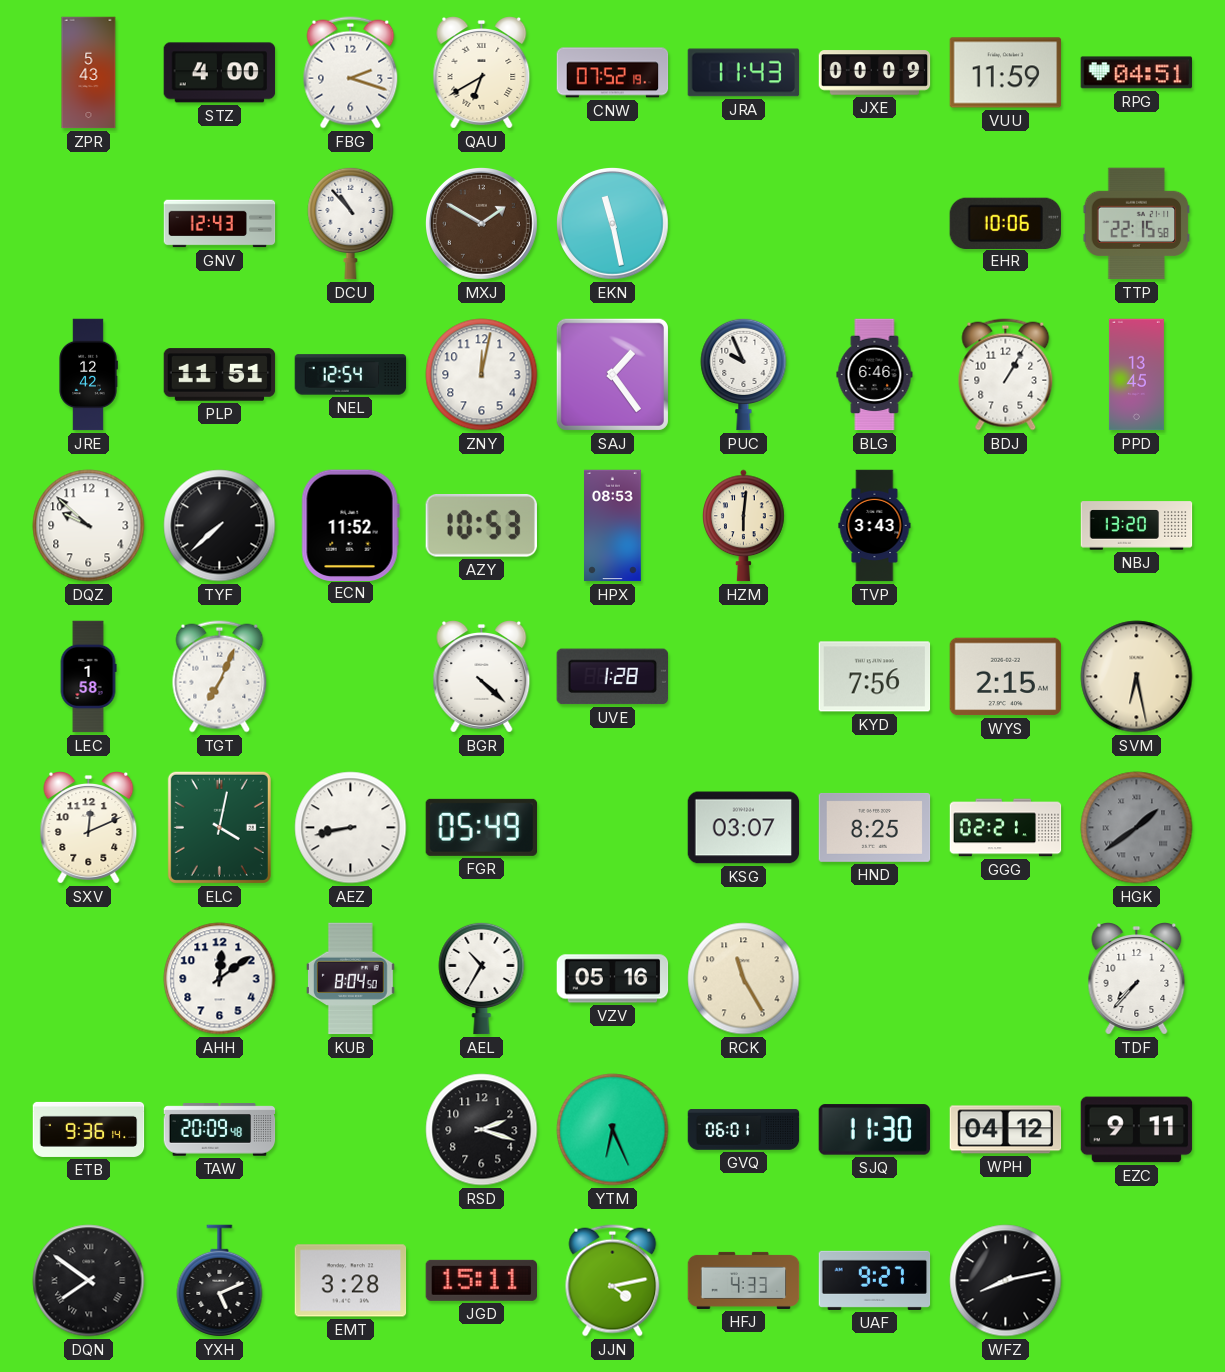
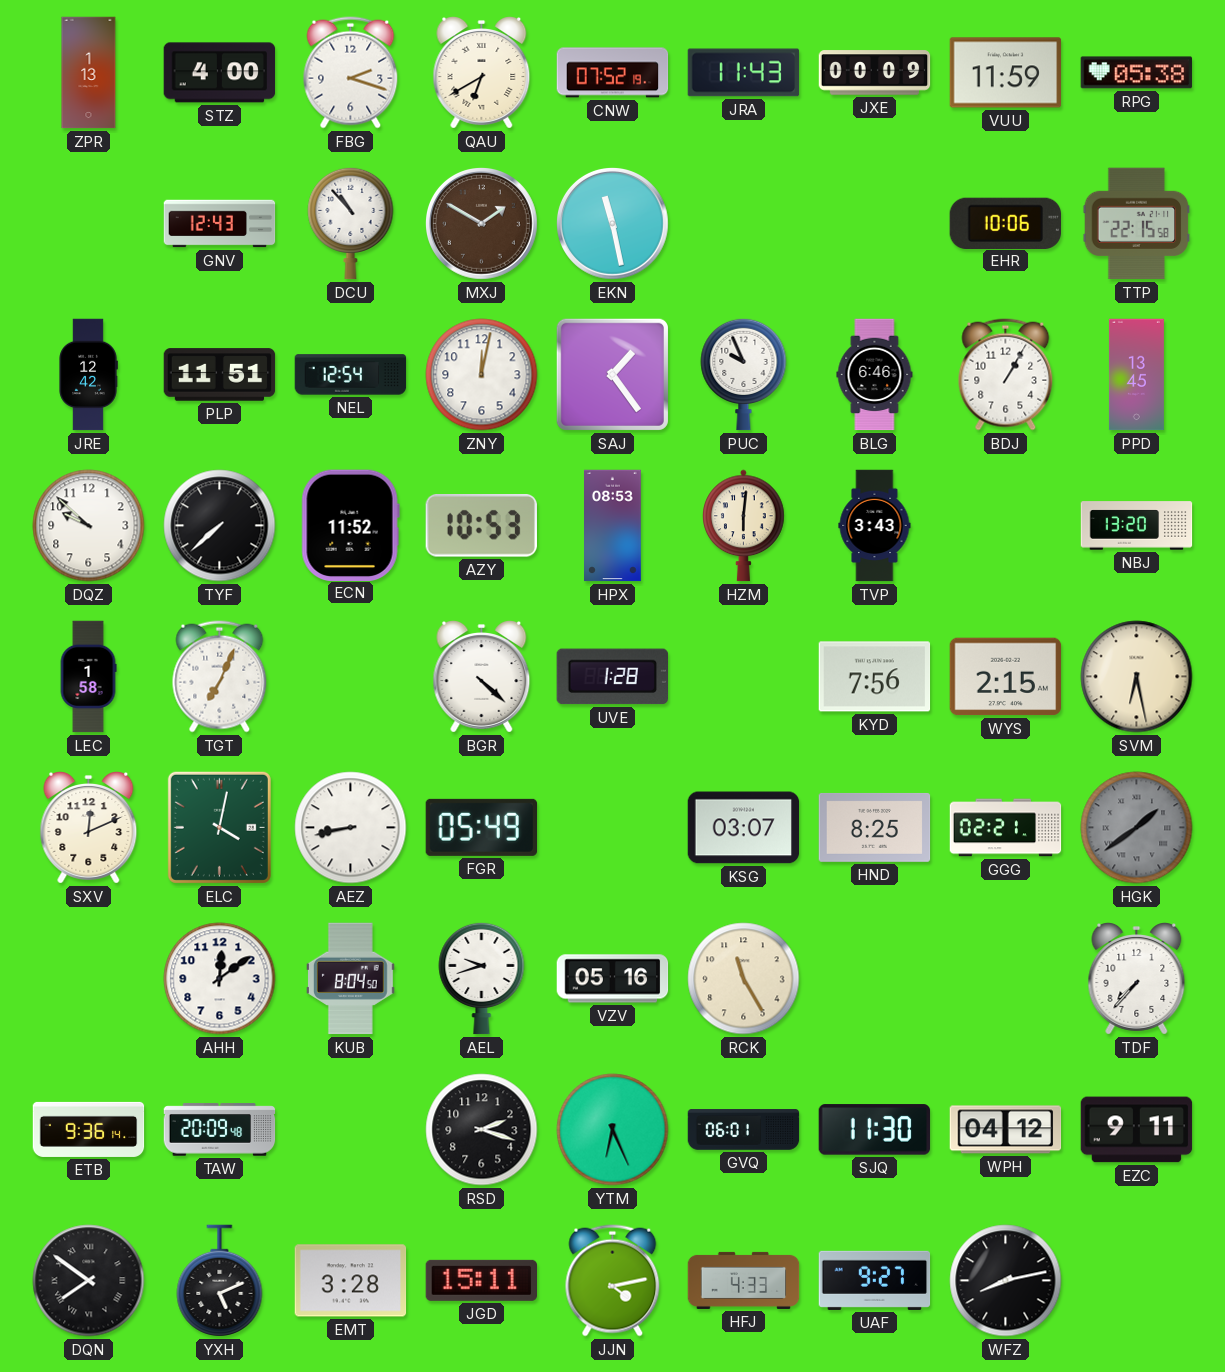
ZPR: 5:43 -> 1:13
RPG: 04:51 -> 05:38
AEL: 10:35 -> 9:42
